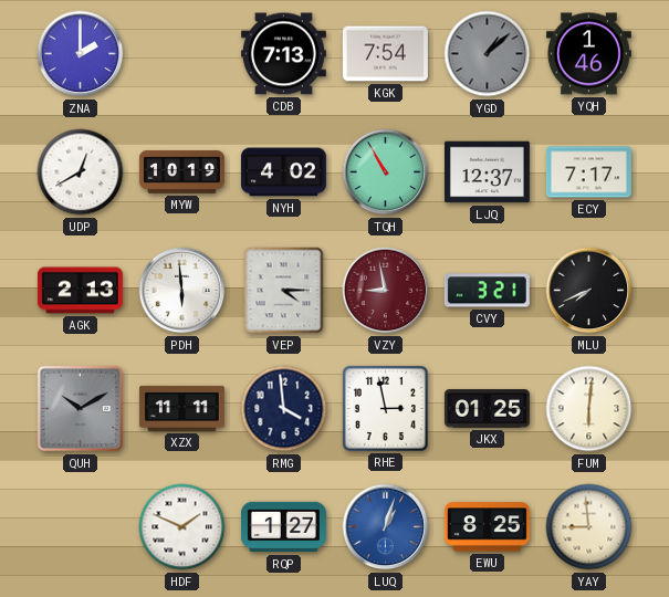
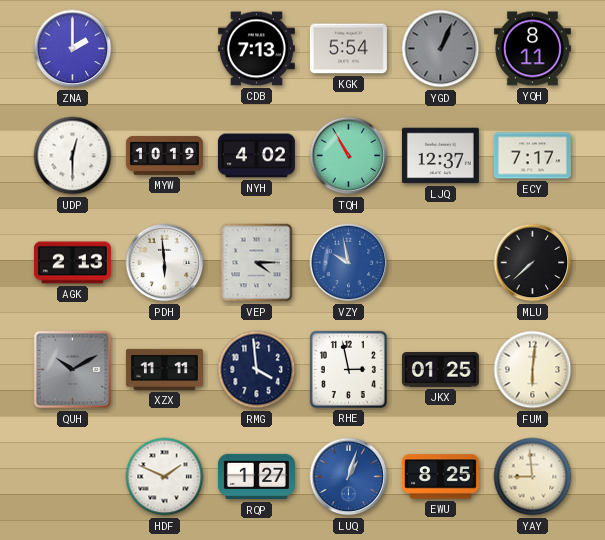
KGK: 7:54 -> 5:54
YGD: 1:08 -> 1:04
YQH: 1:46 -> 8:11
UDP: 12:40 -> 12:30
VZY: 8:58 -> 9:58
VZY dial: burgundy -> blue
CVY: 3:21 -> none
MLU: 7:41 -> 7:38
